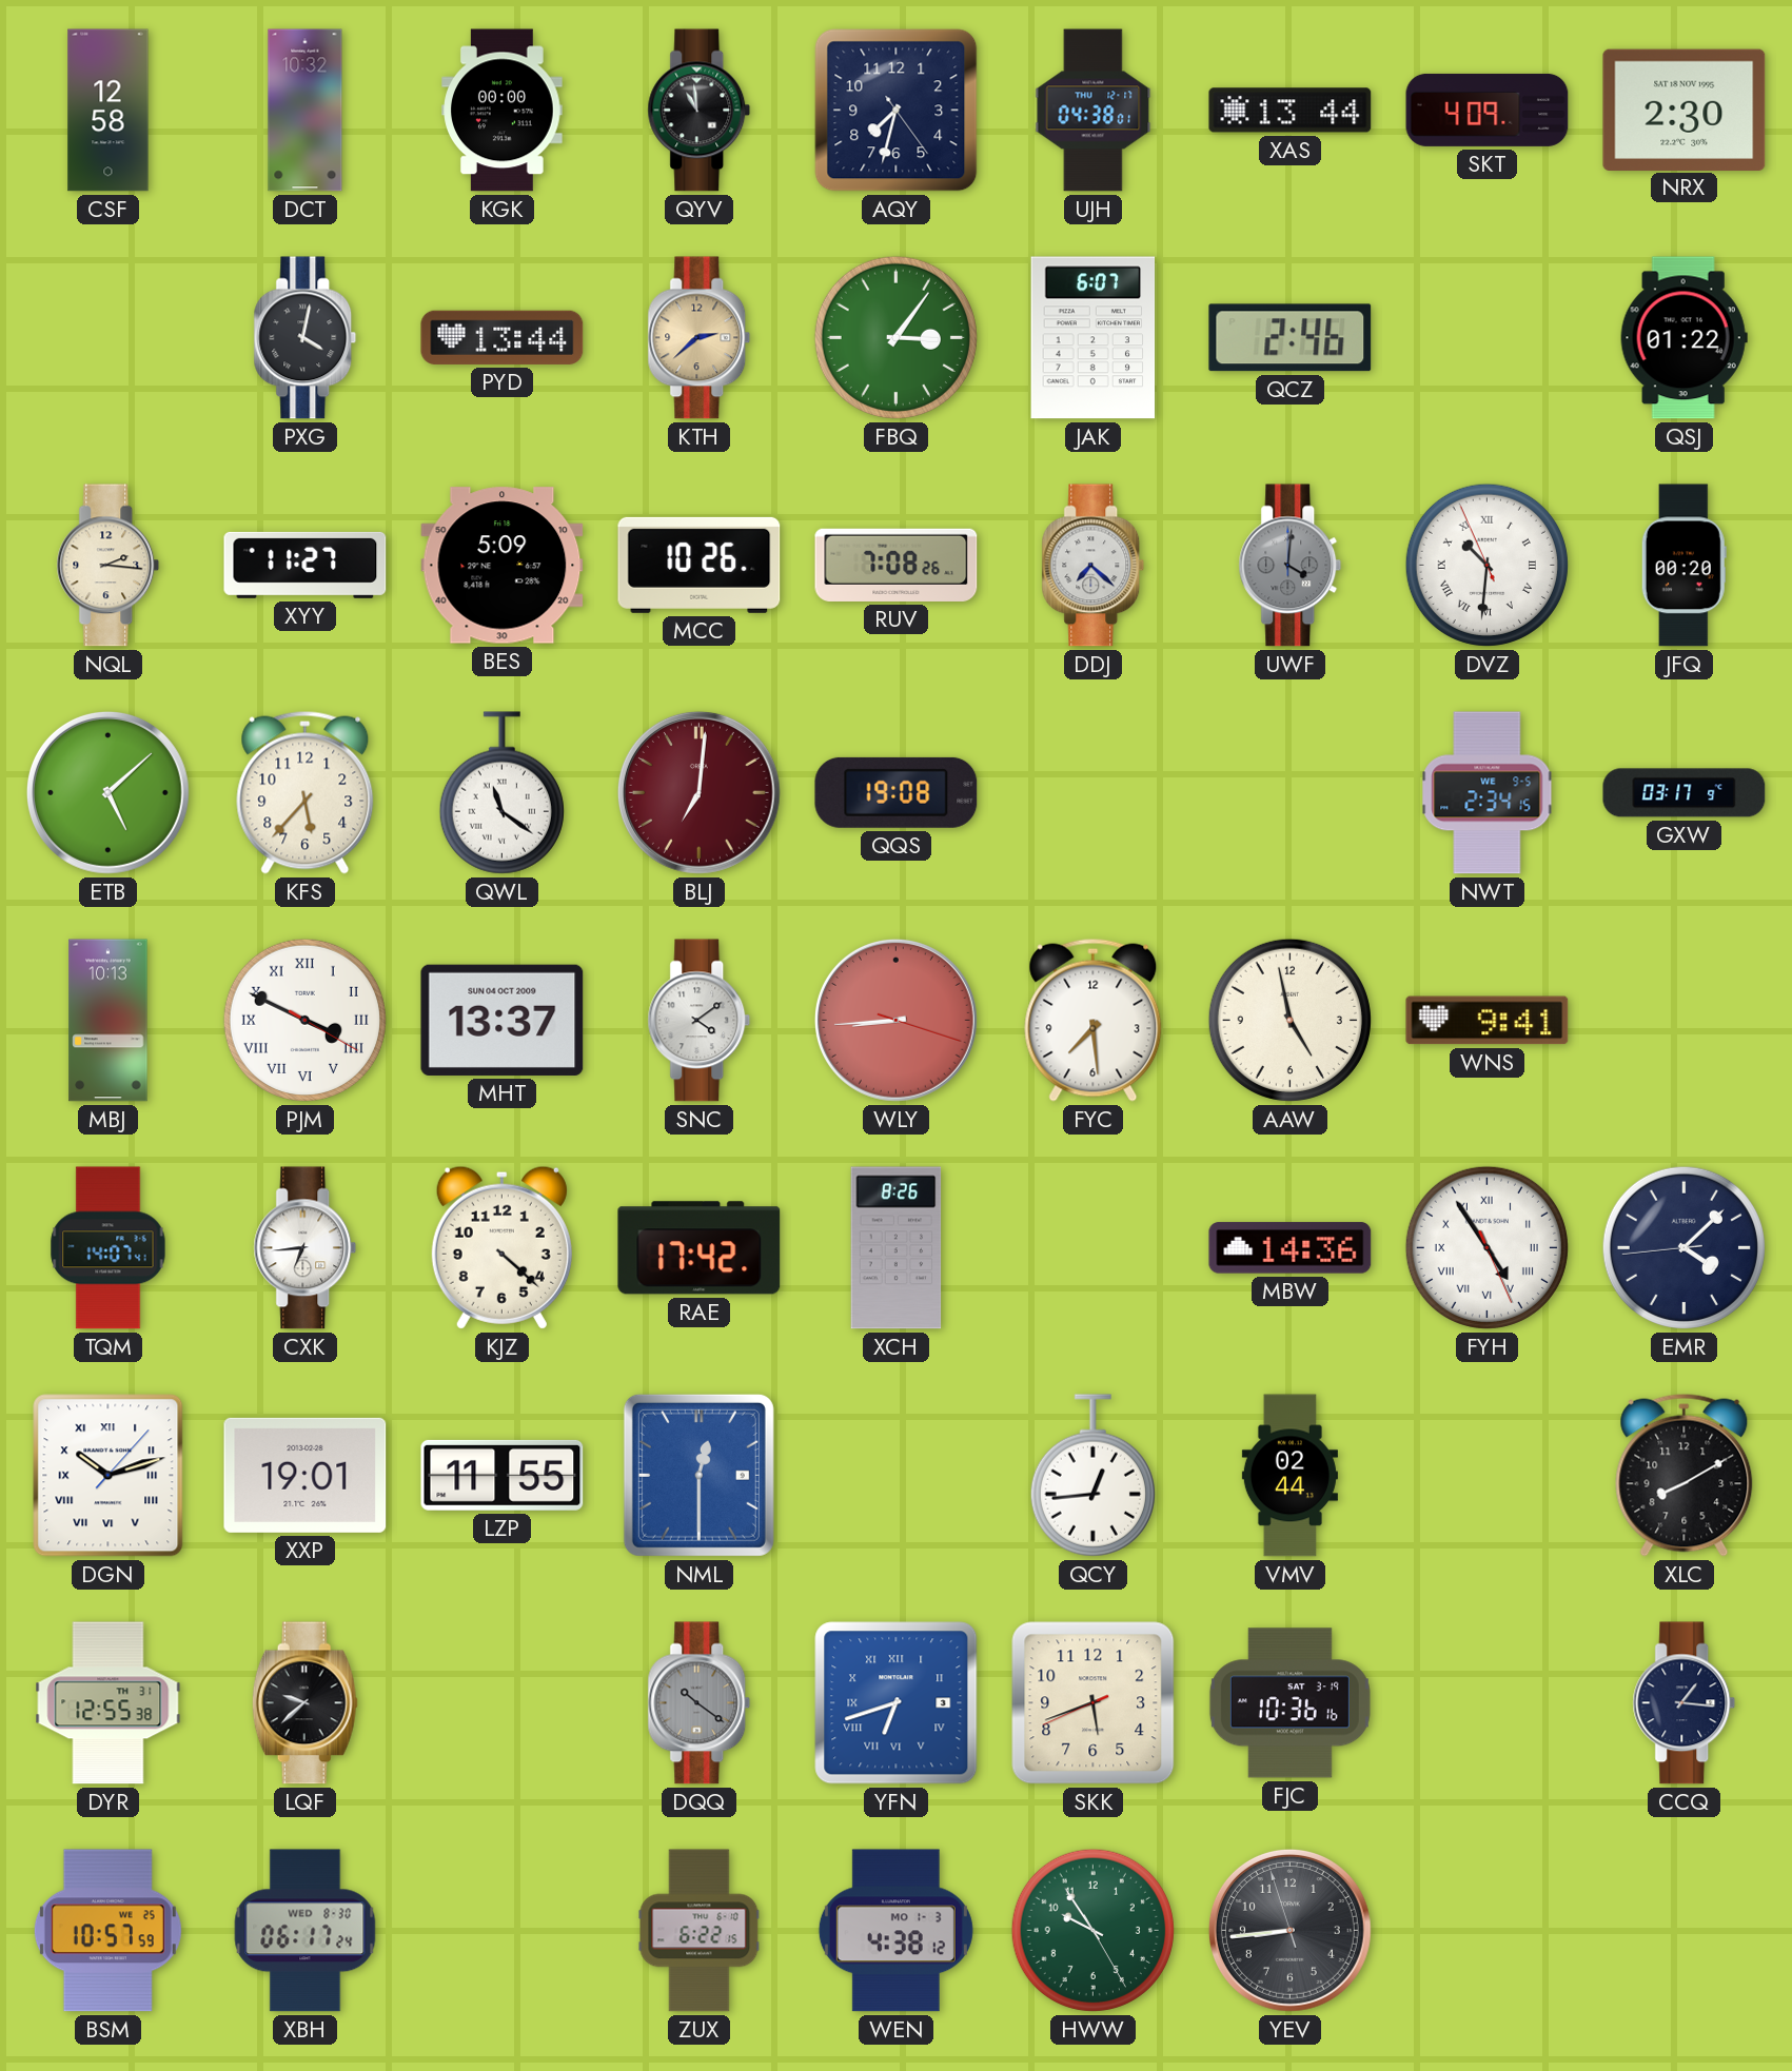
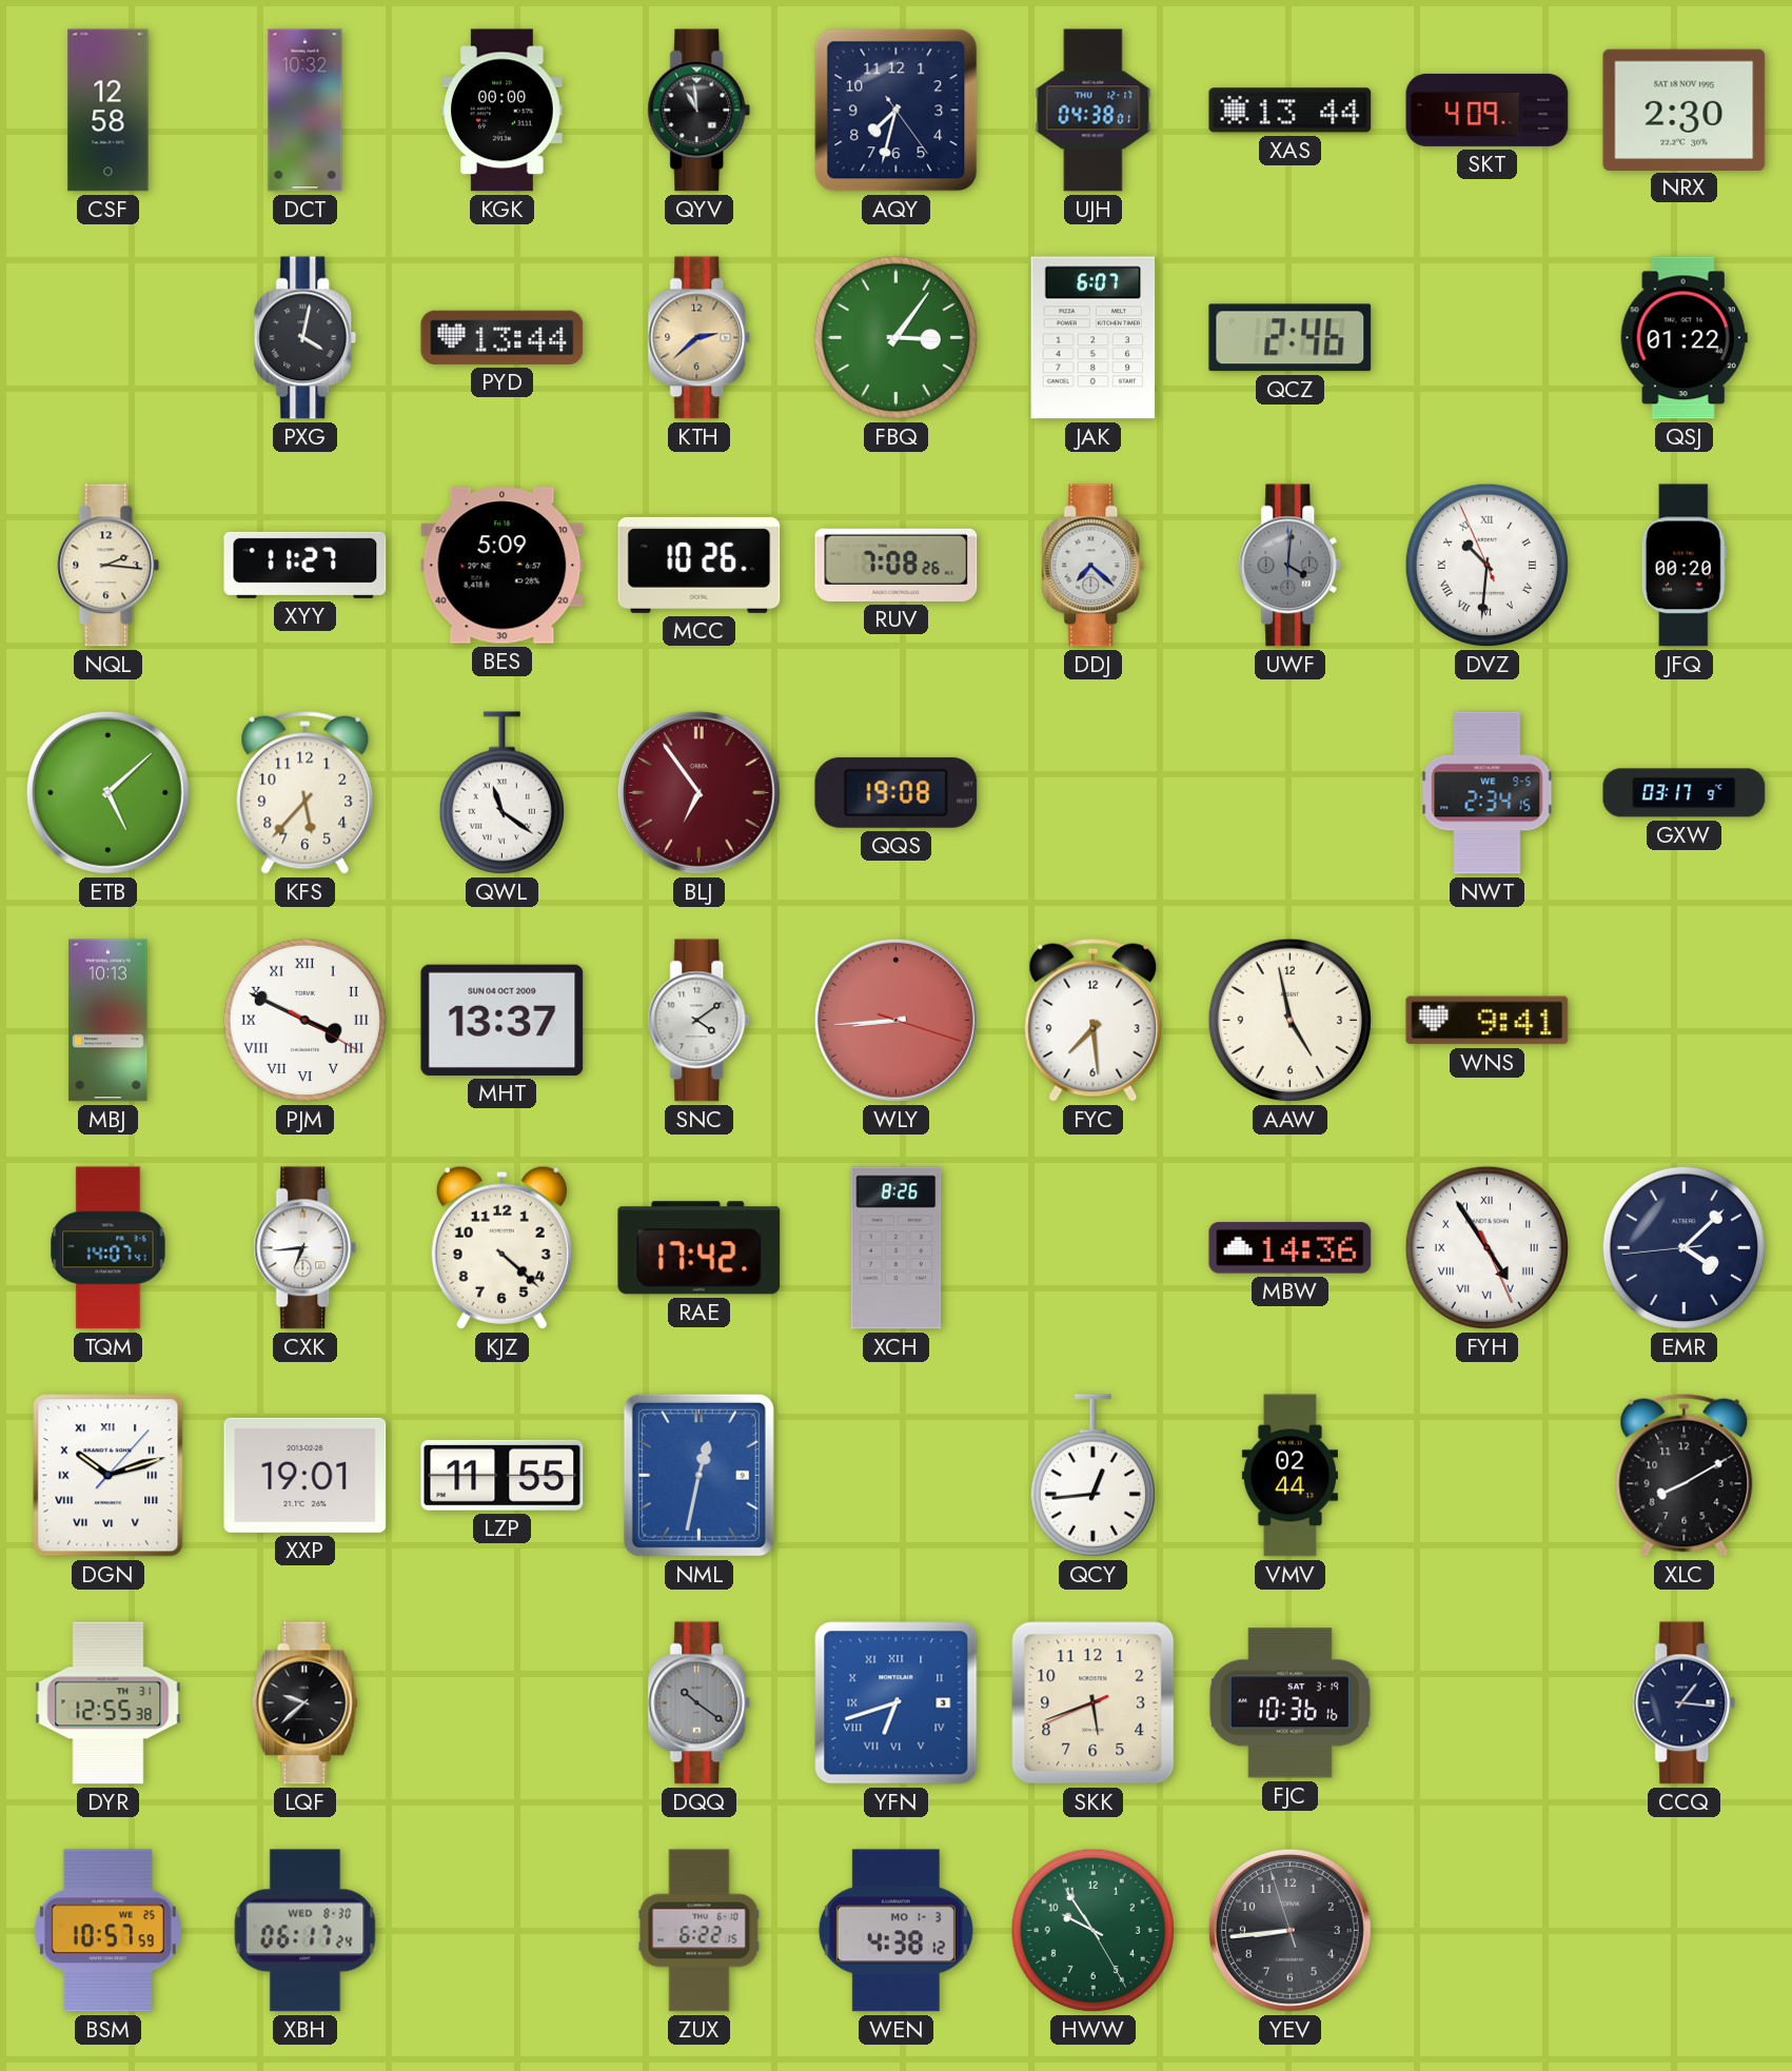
BLJ: 7:01 -> 6:54
NML: 12:30 -> 12:32
